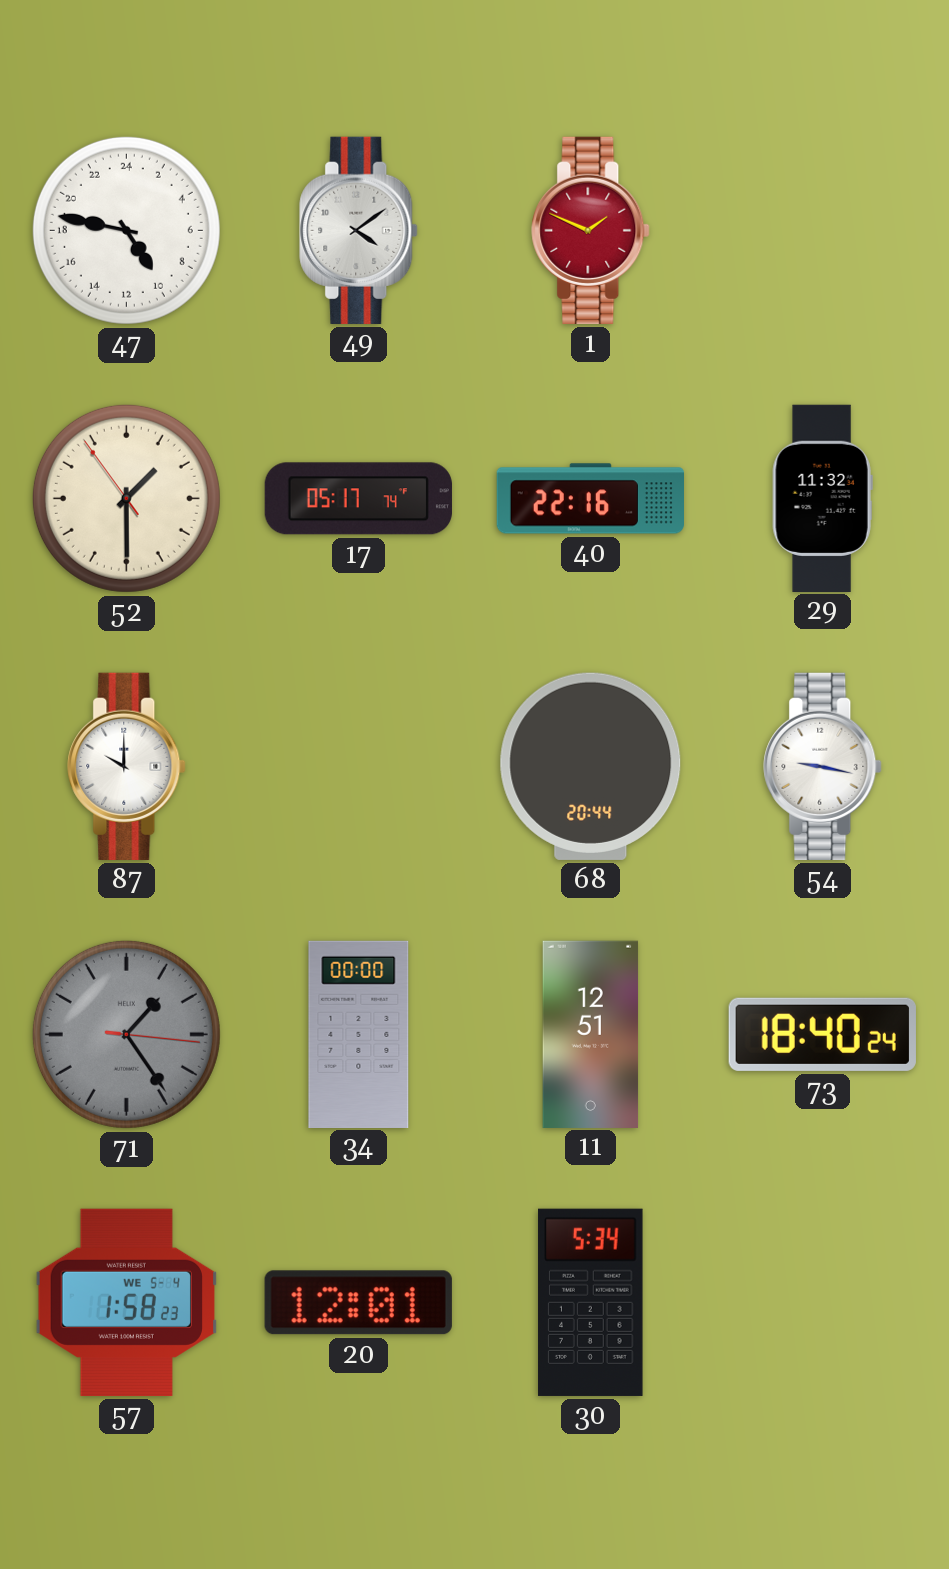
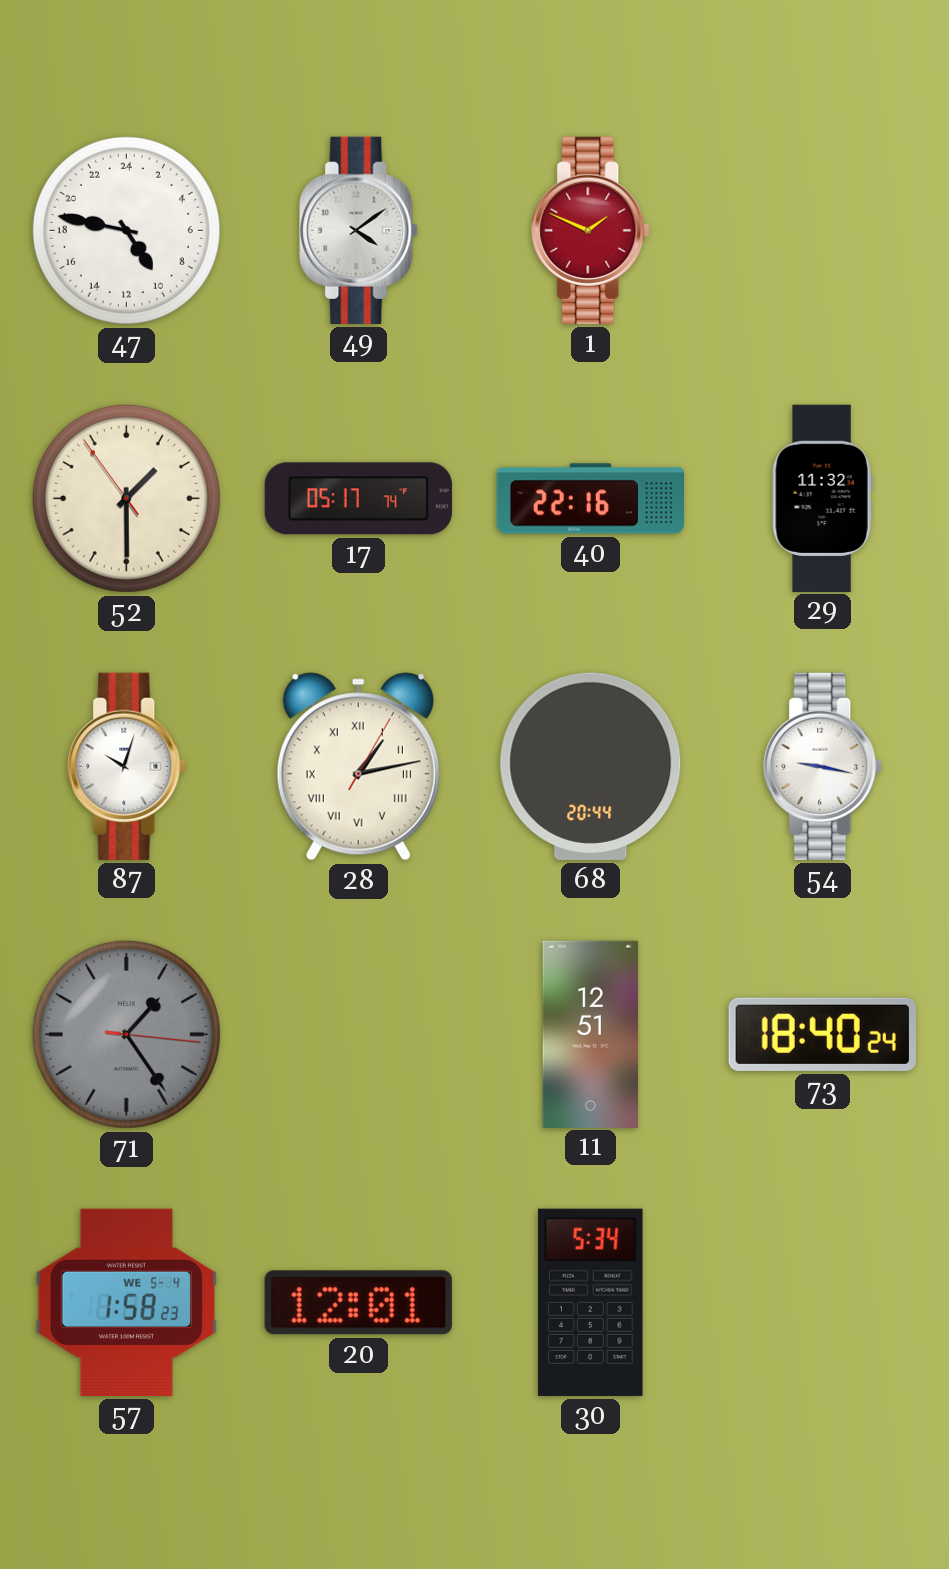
87: 10:00 -> 10:03
28: none -> 1:13
34: 00:00 -> none
